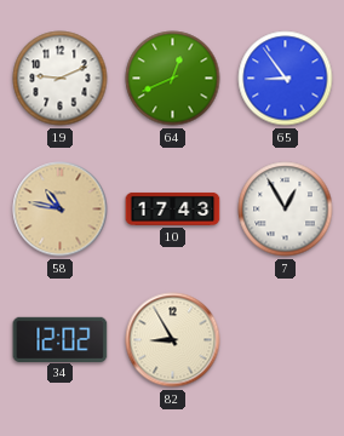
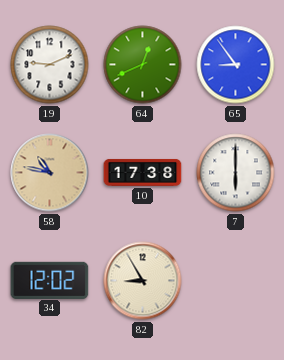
10: 17:43 -> 17:38
7: 12:55 -> 6:00
